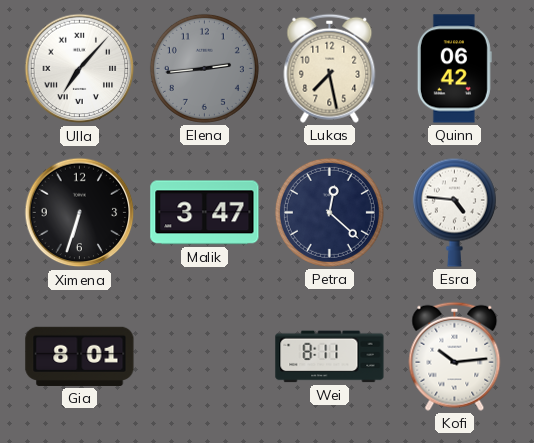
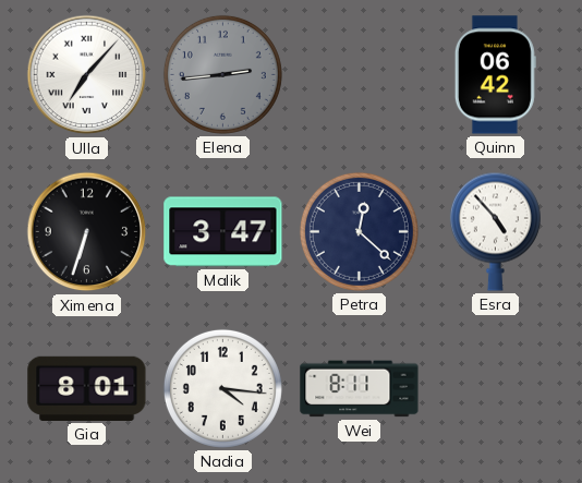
Lukas: 7:28 -> none
Esra: 4:46 -> 4:53
Nadia: none -> 4:16
Kofi: 10:14 -> none
